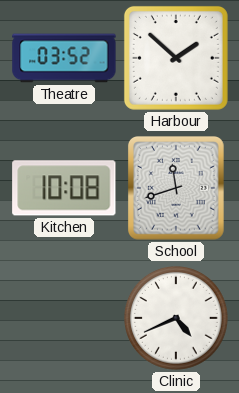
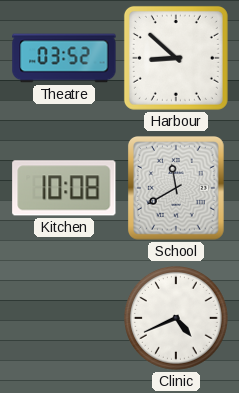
Harbour: 1:52 -> 8:52
School: 11:42 -> 11:40
